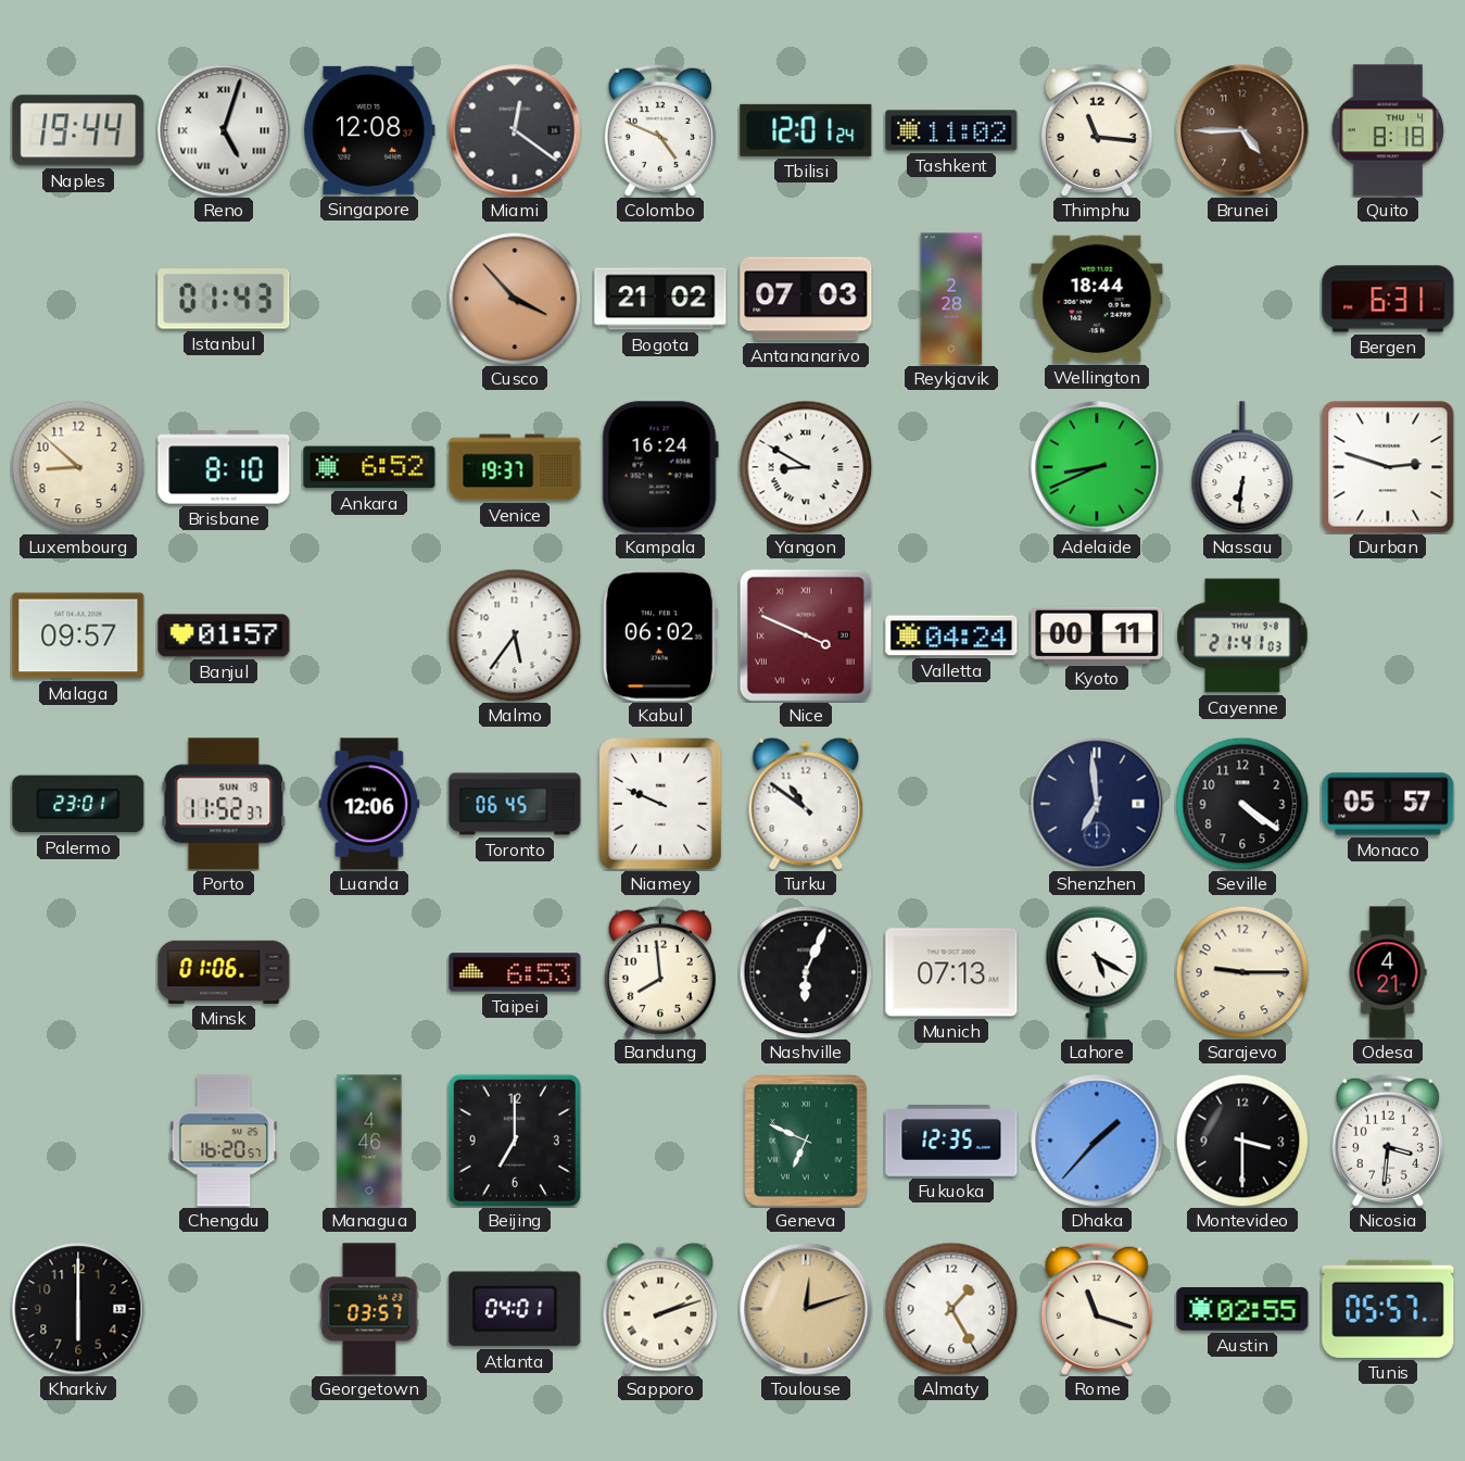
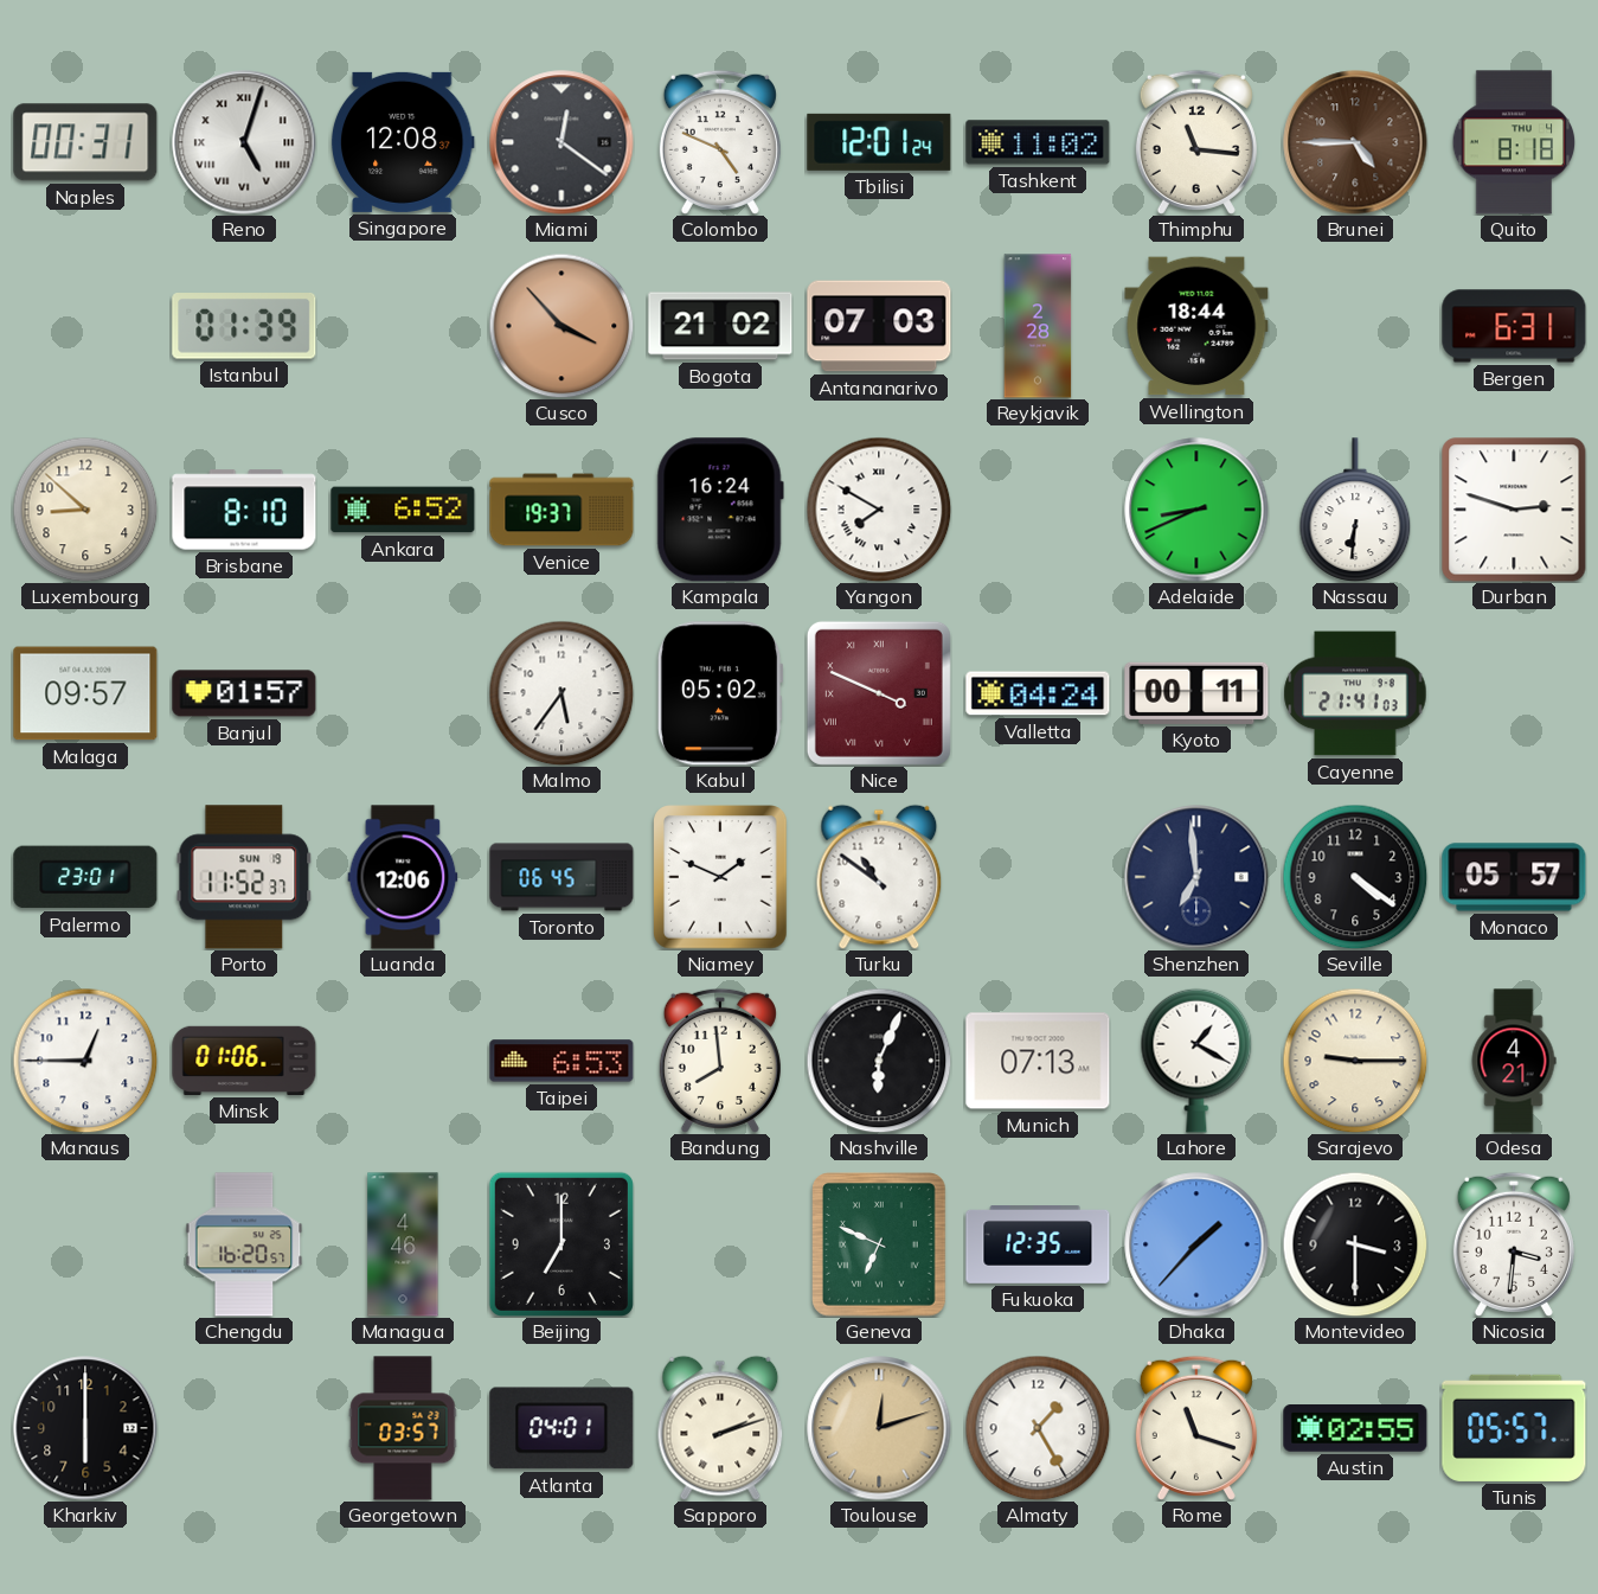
Naples: 19:44 -> 00:31
Istanbul: 01:43 -> 01:39
Yangon: 8:50 -> 7:50
Kabul: 06:02 -> 05:02
Niamey: 9:49 -> 1:49
Manaus: none -> 12:45
Lahore: 5:20 -> 1:20
